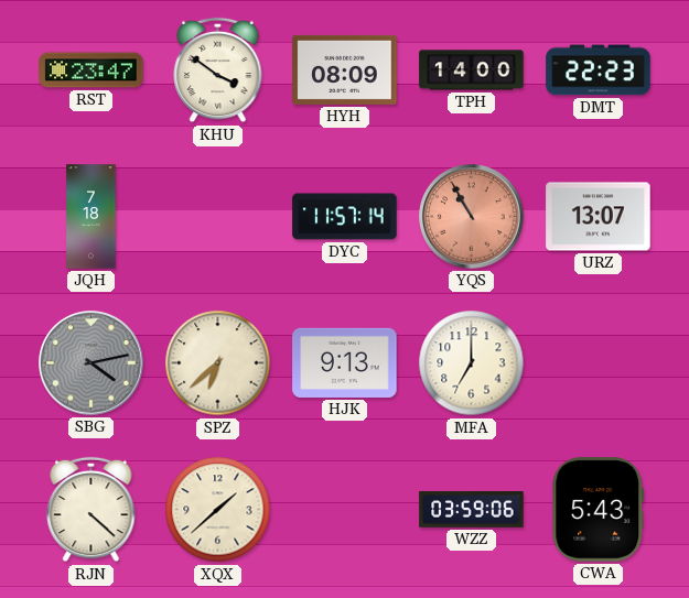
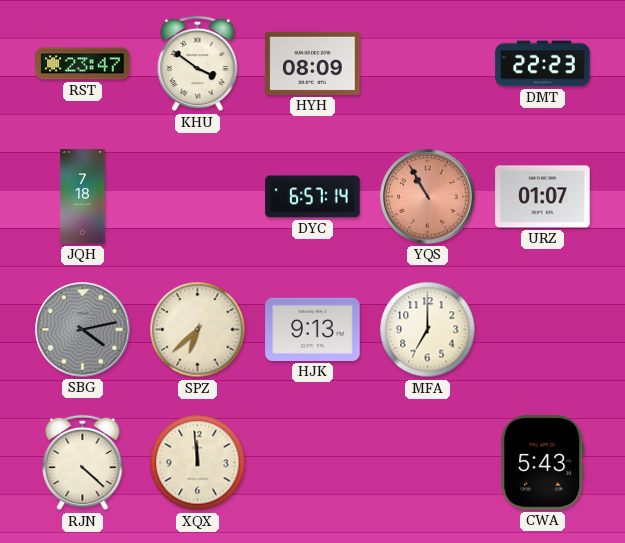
TPH: 14:00 -> none
DYC: 11:57 -> 6:57
URZ: 13:07 -> 01:07
XQX: 1:38 -> 11:59
WZZ: 03:59 -> none
